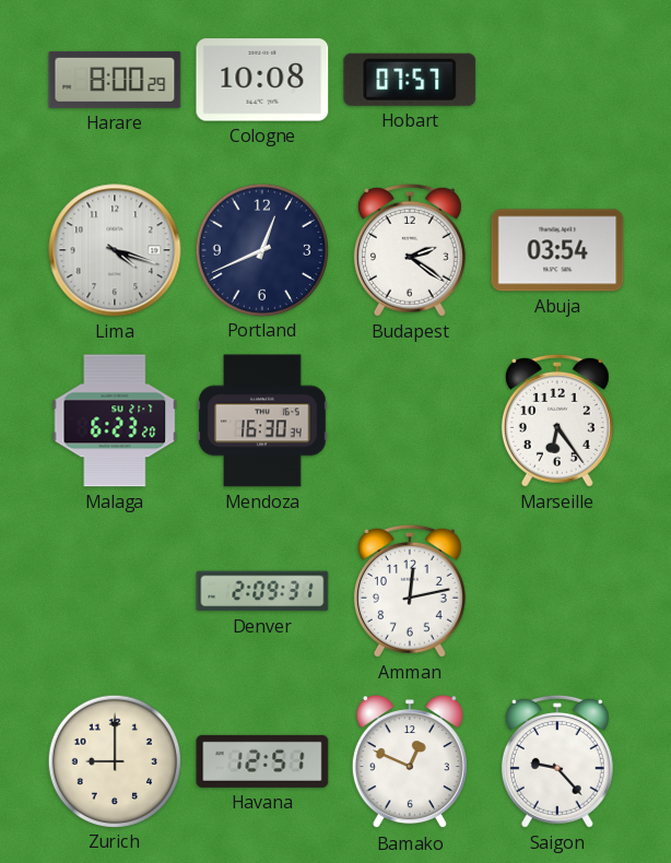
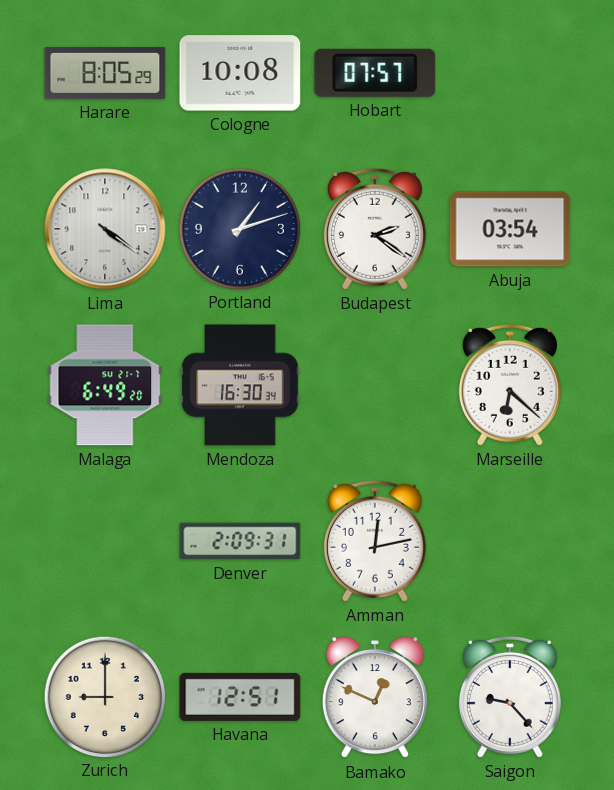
Harare: 8:00 -> 8:05
Lima: 4:18 -> 4:21
Portland: 12:41 -> 1:12
Malaga: 6:23 -> 6:49
Marseille: 6:24 -> 6:22
